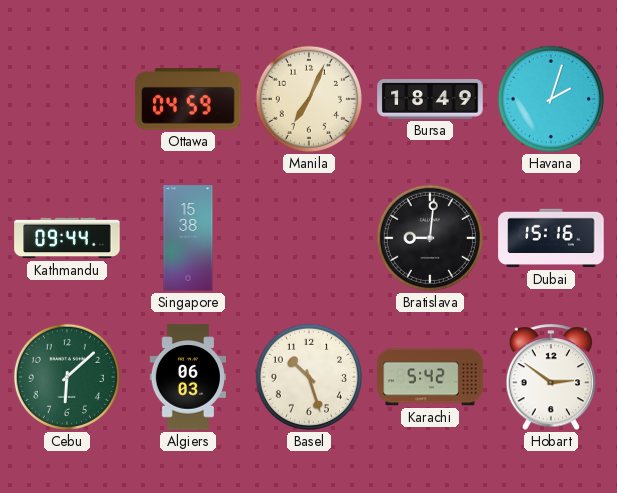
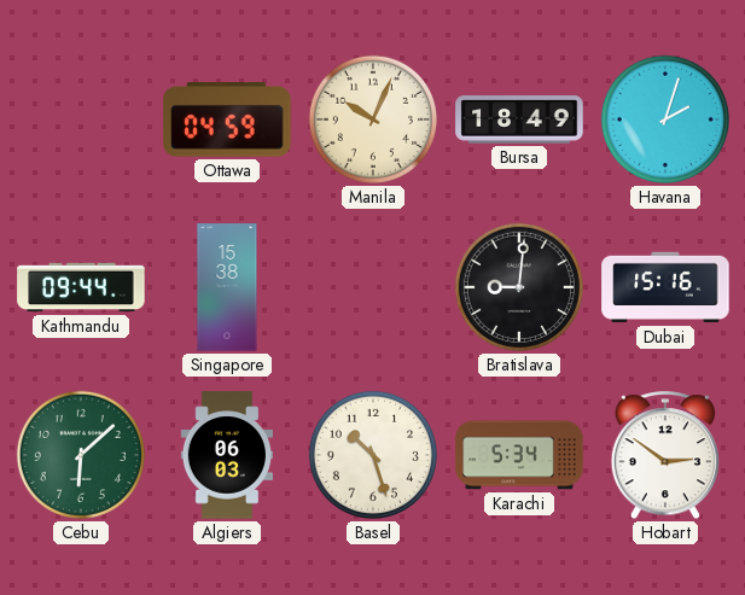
Manila: 7:04 -> 10:04
Karachi: 5:42 -> 5:34
